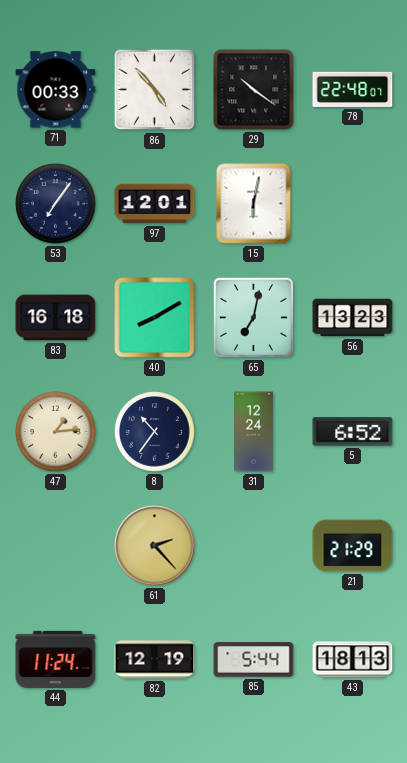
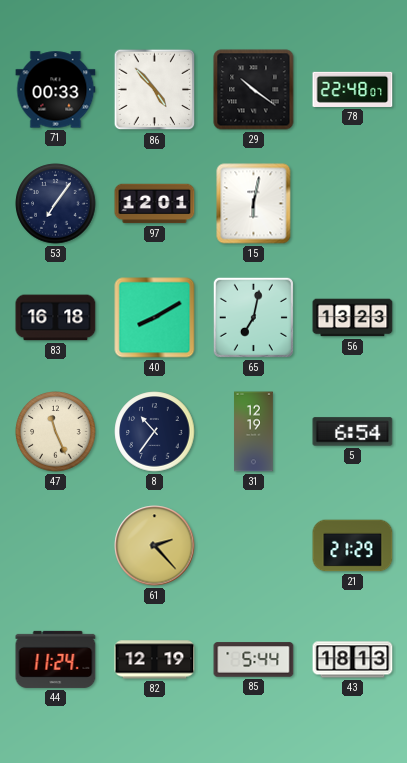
47: 1:14 -> 11:26
31: 12:24 -> 12:19
5: 6:52 -> 6:54
